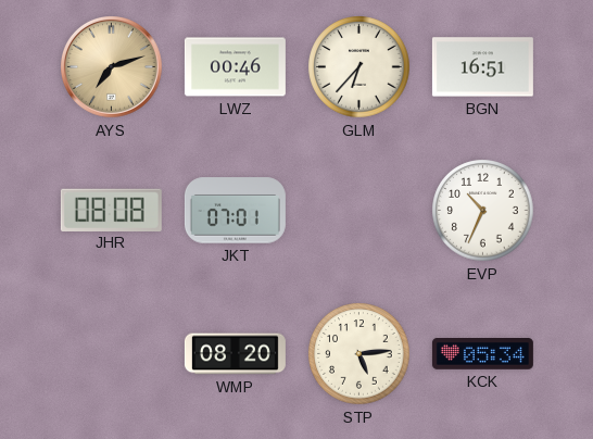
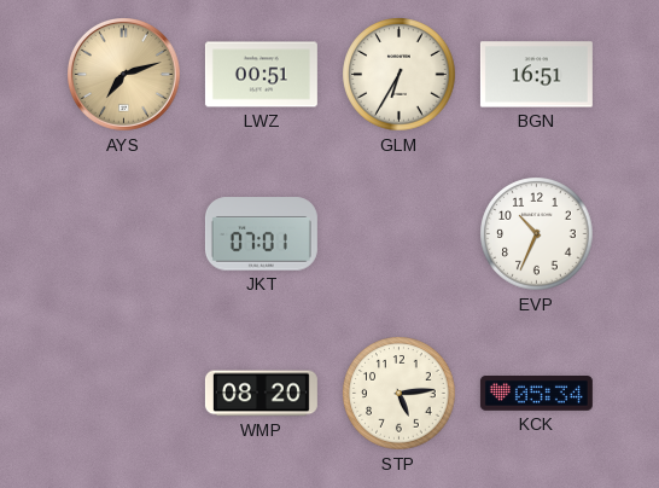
LWZ: 00:46 -> 00:51
GLM: 6:37 -> 6:35
JHR: 08:08 -> none
